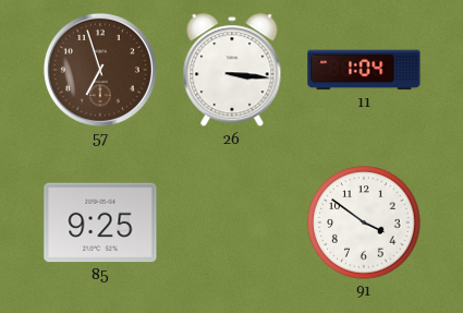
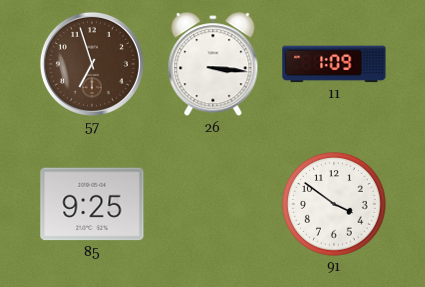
11: 1:04 -> 1:09
